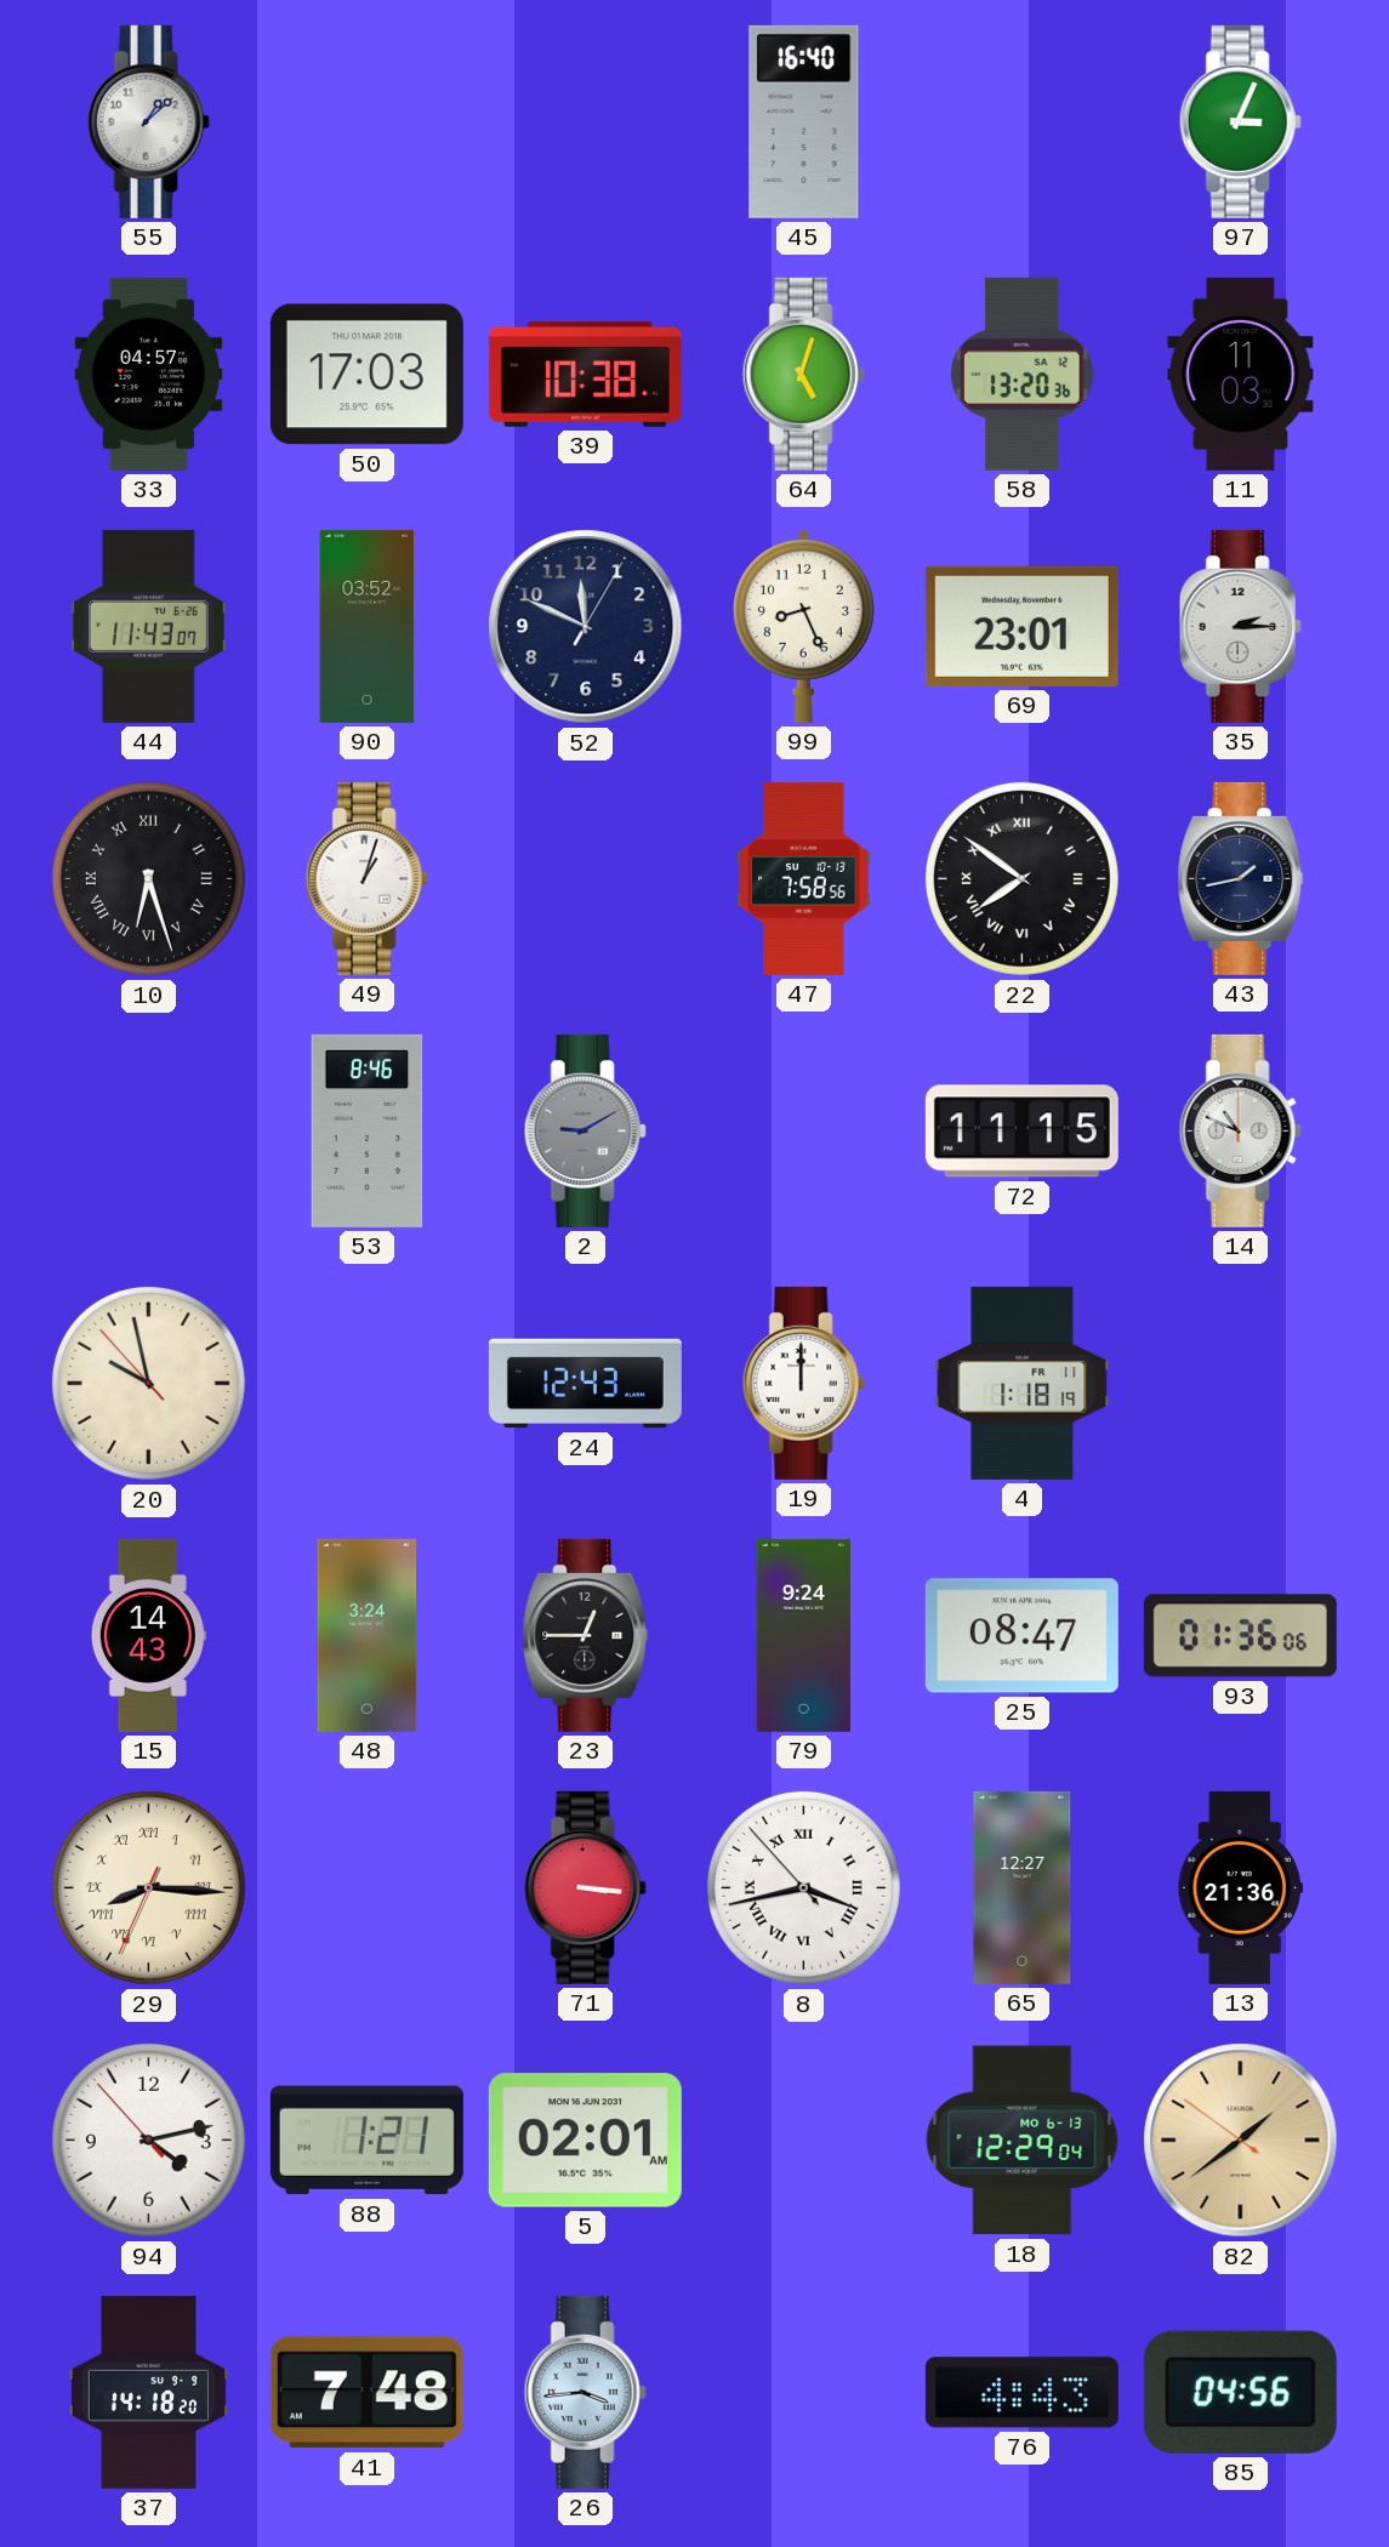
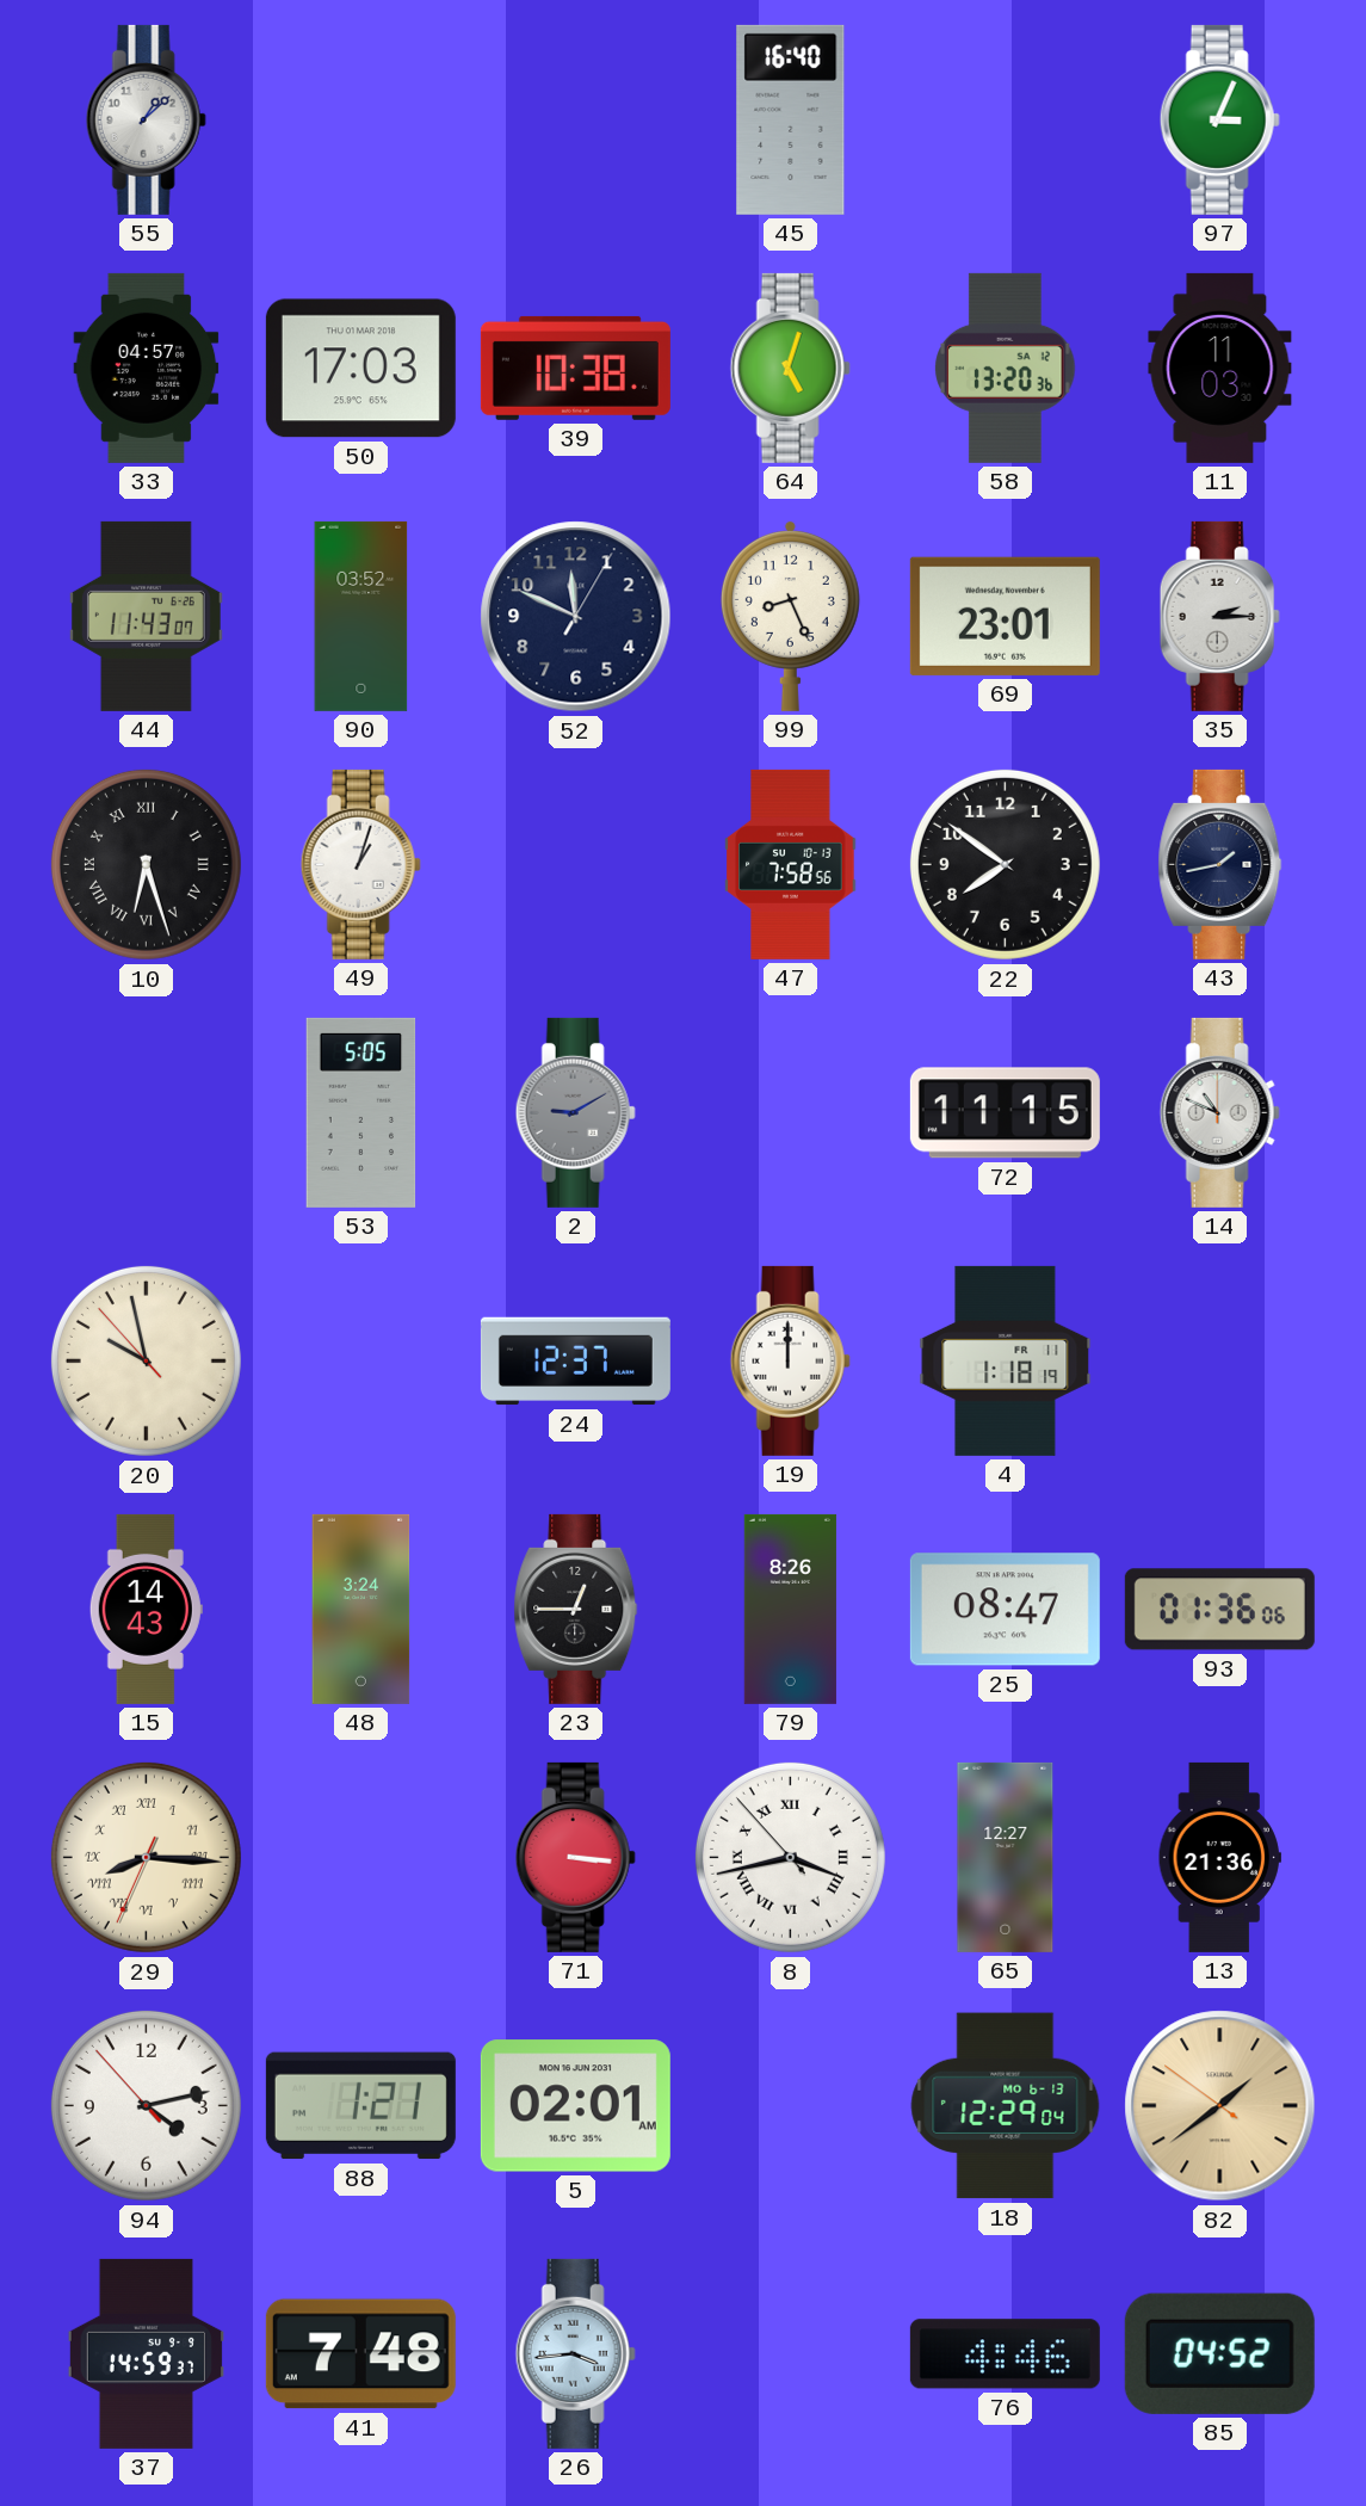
22 numerals: Roman -> Arabic
53: 8:46 -> 5:05
24: 12:43 -> 12:37
79: 9:24 -> 8:26
37: 14:18 -> 14:59
76: 4:43 -> 4:46
85: 04:56 -> 04:52
